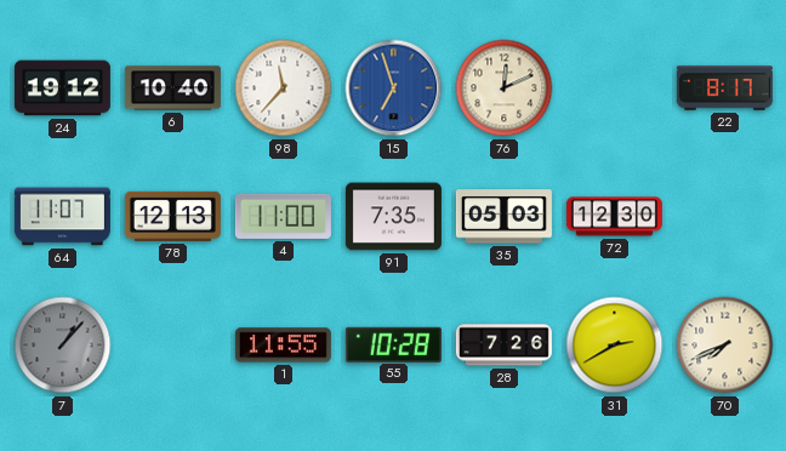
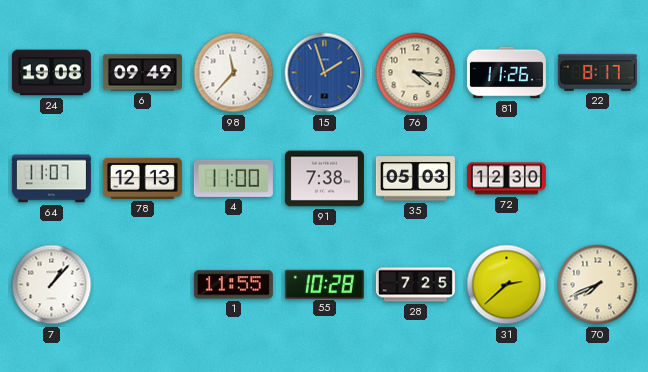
24: 19:12 -> 19:08
6: 10:40 -> 09:49
15: 6:57 -> 1:57
76: 12:11 -> 4:16
81: none -> 11:26
91: 7:35 -> 7:38
7 dial: grey -> white
28: 7:26 -> 7:25
31: 2:40 -> 2:38
